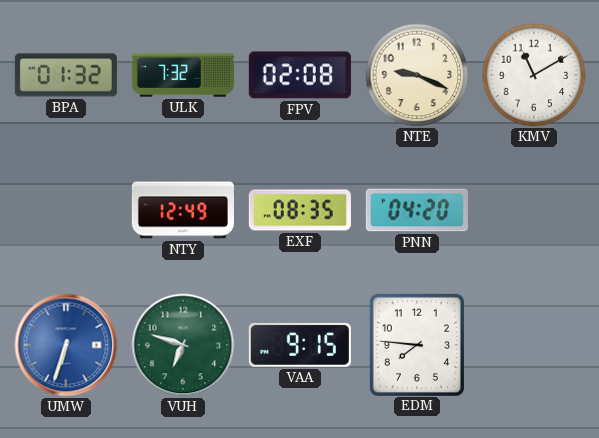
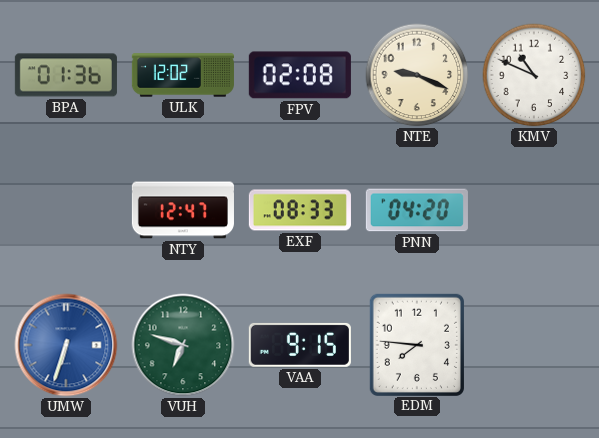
BPA: 01:32 -> 01:36
ULK: 7:32 -> 12:02
KMV: 11:10 -> 10:49
NTY: 12:49 -> 12:47
EXF: 08:35 -> 08:33
